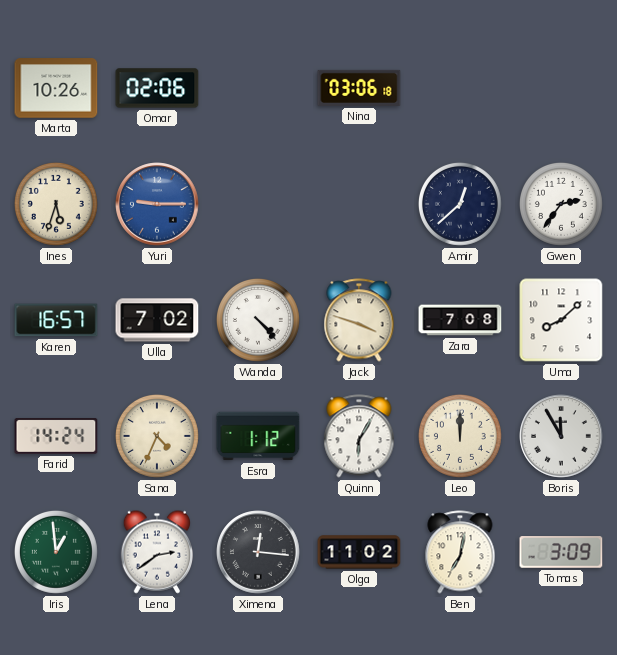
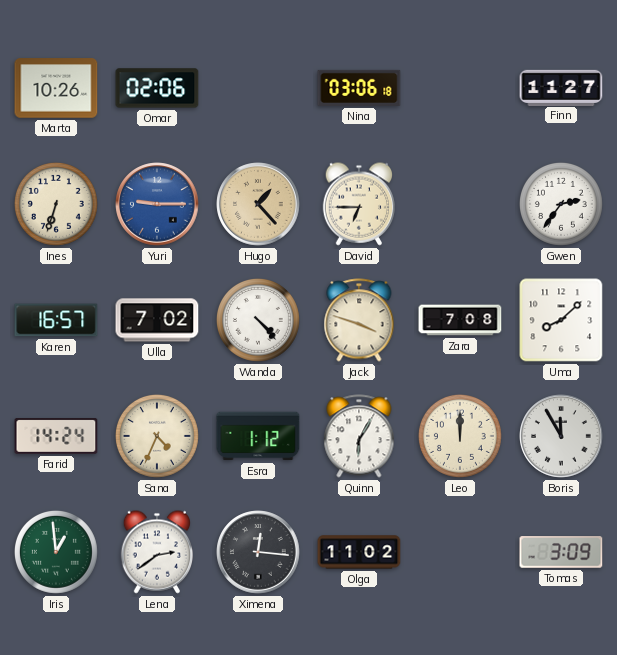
Finn: none -> 11:27
Ines: 5:33 -> 6:33
Hugo: none -> 1:23
David: none -> 6:45
Amir: 12:38 -> none
Ben: 7:02 -> none
